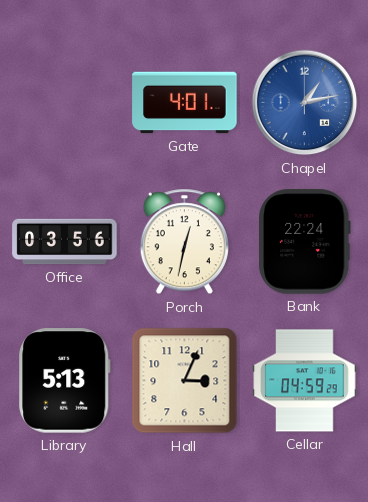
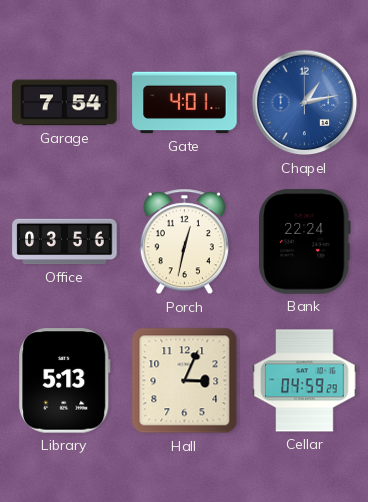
Garage: none -> 7:54
